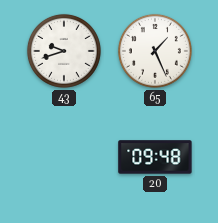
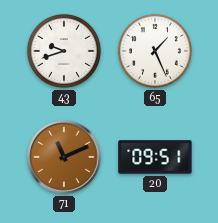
71: none -> 11:11
20: 09:48 -> 09:51
